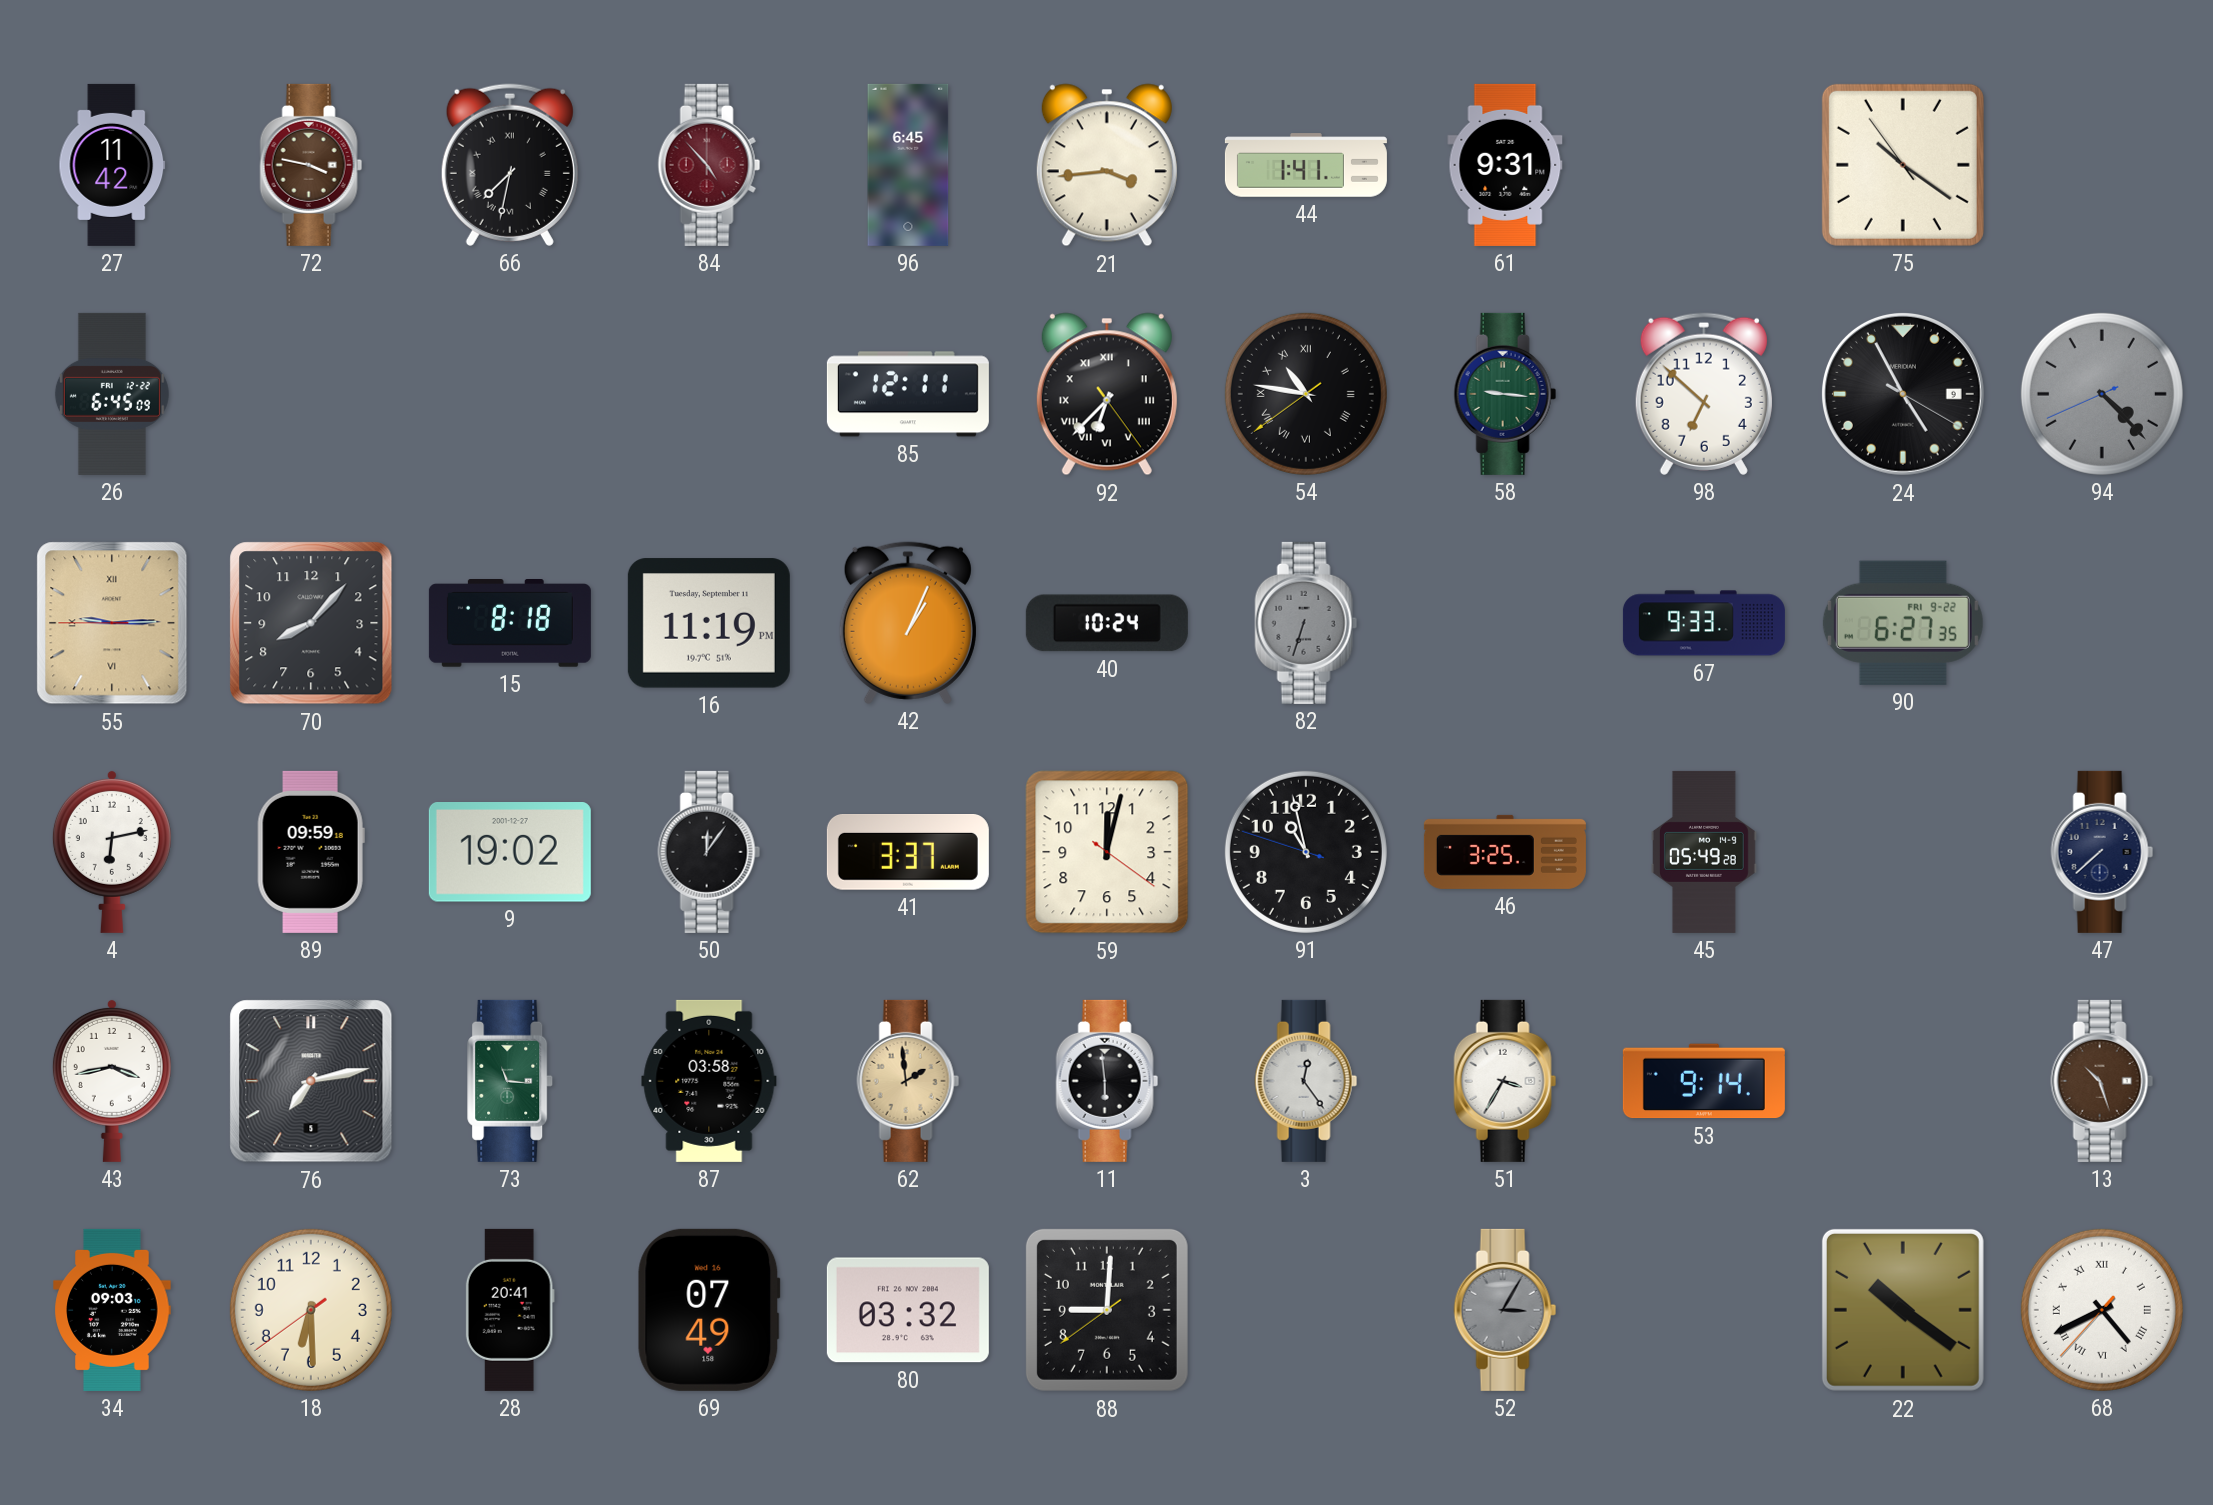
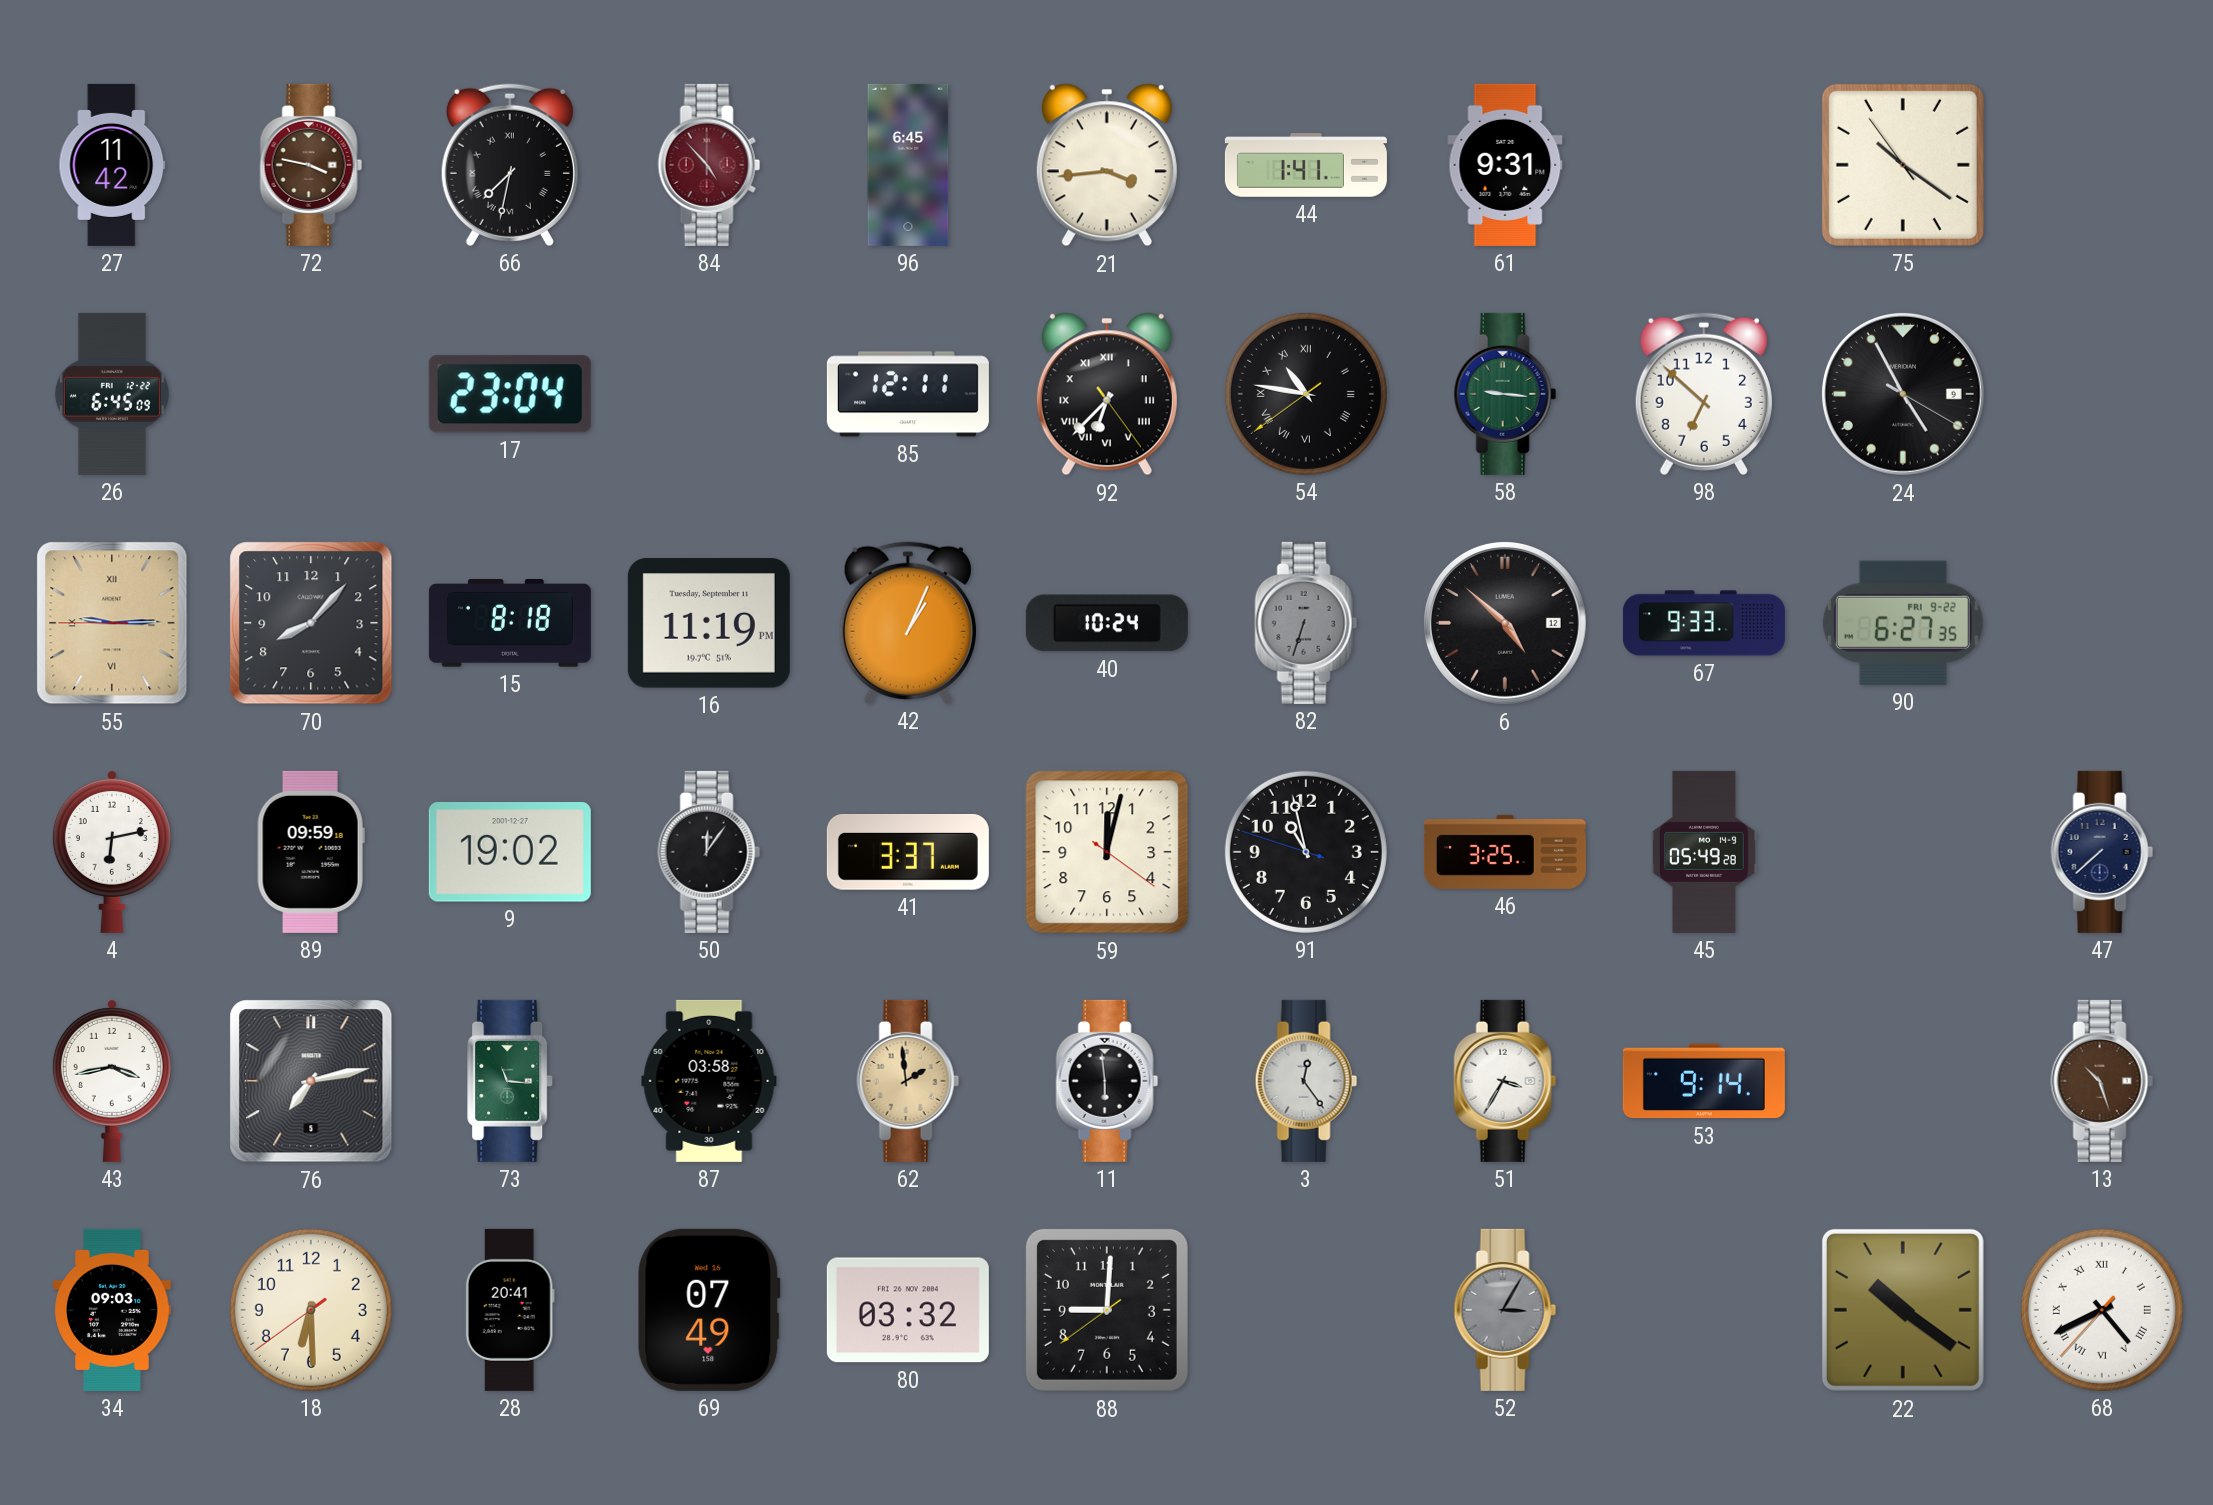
17: none -> 23:04
94: 4:22 -> none
6: none -> 4:52
